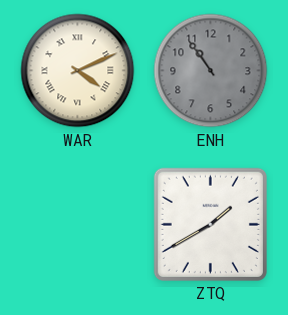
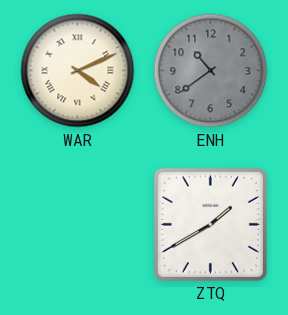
ENH: 10:54 -> 10:39
